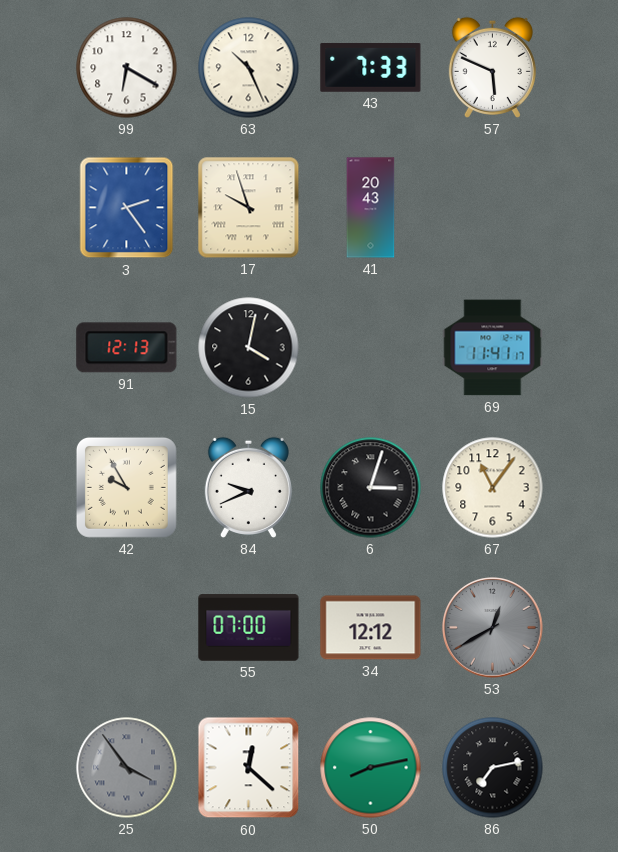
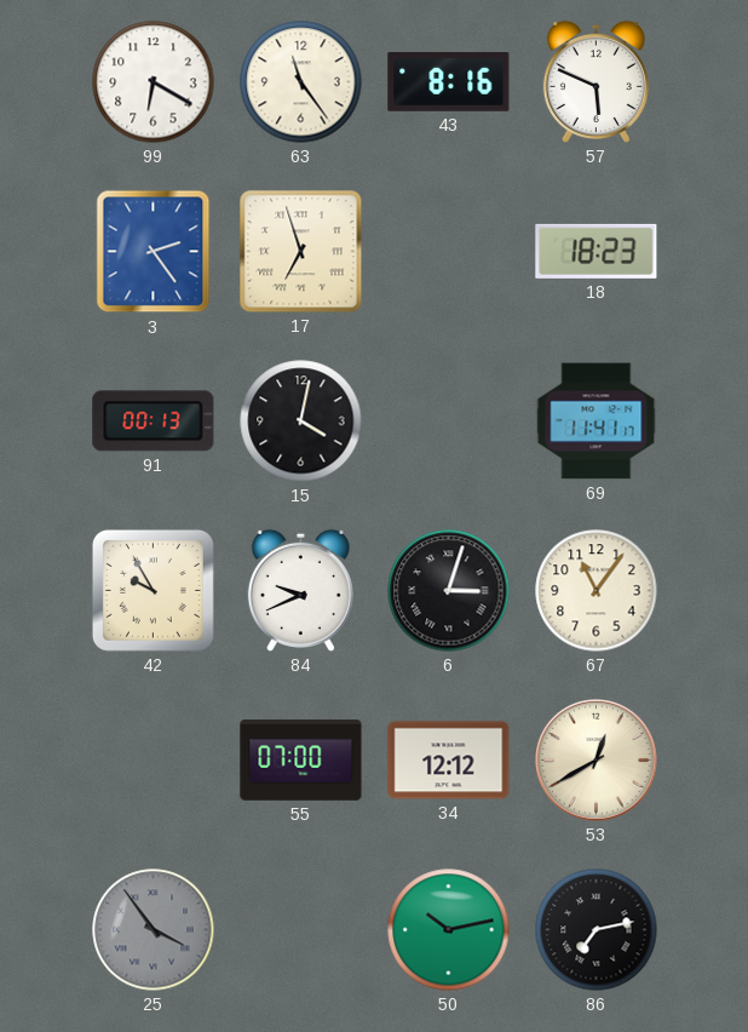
63: 10:26 -> 11:24
43: 7:33 -> 8:16
17: 9:57 -> 6:57
41: 20:43 -> none
18: none -> 18:23
91: 12:13 -> 00:13
53 dial: grey -> cream
60: 12:22 -> none
50: 8:13 -> 10:13
